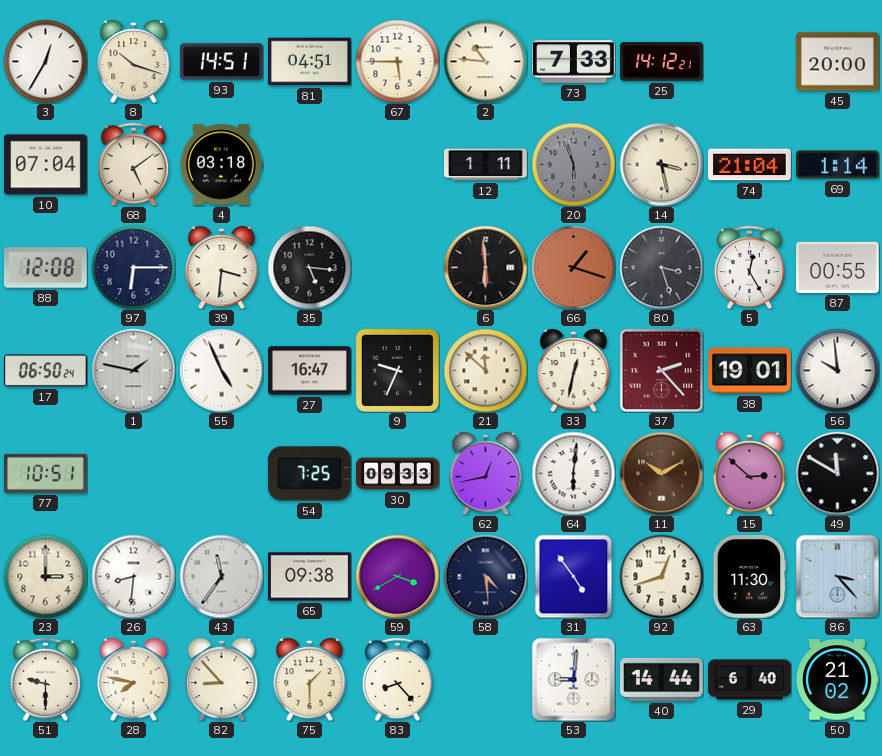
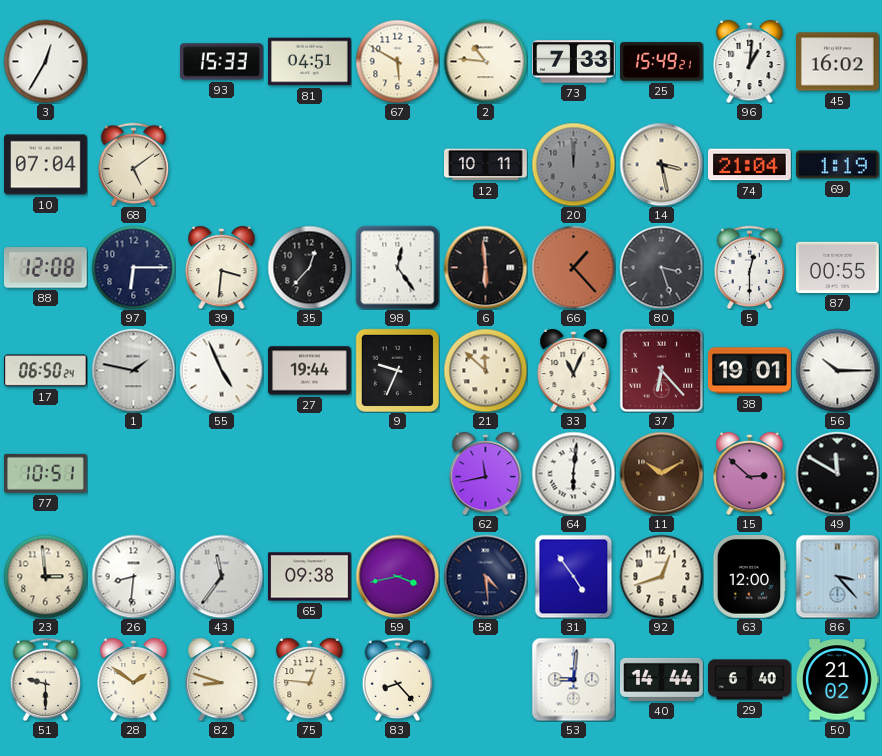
8: 10:18 -> none
93: 14:51 -> 15:33
67: 5:45 -> 5:50
25: 14:12 -> 15:49
96: none -> 1:01
45: 20:00 -> 16:02
4: 03:18 -> none
12: 1:11 -> 10:11
20: 5:57 -> 12:00
69: 1:14 -> 1:19
35: 5:16 -> 12:37
98: none -> 12:24
66: 1:18 -> 1:23
5: 12:25 -> 12:30
27: 16:47 -> 19:44
33: 12:32 -> 11:04
37: 2:23 -> 6:23
56: 9:59 -> 10:15
54: 7:25 -> none
30: 09:33 -> none
62: 12:43 -> 11:43
23: 3:00 -> 2:59
59: 3:40 -> 3:43
63: 11:30 -> 12:00
28: 7:47 -> 1:51
82: 8:53 -> 8:48
75: 1:30 -> 12:46
